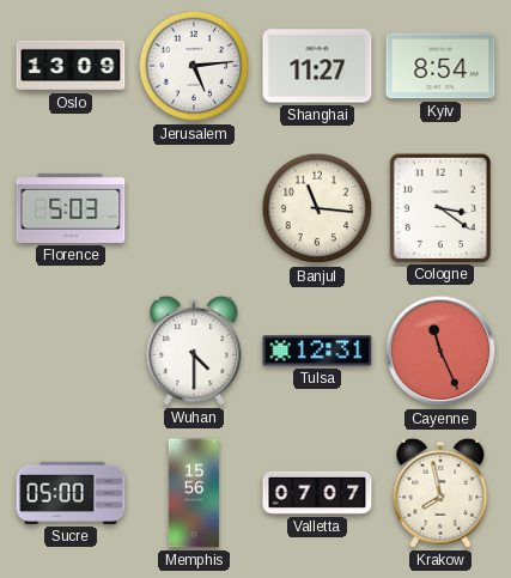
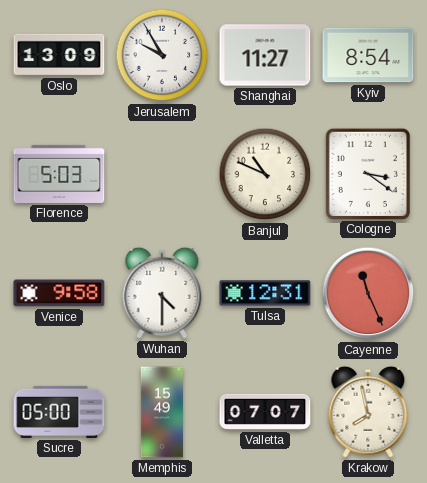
Jerusalem: 5:14 -> 9:55
Banjul: 11:16 -> 10:49
Venice: none -> 9:58
Memphis: 15:56 -> 15:49
